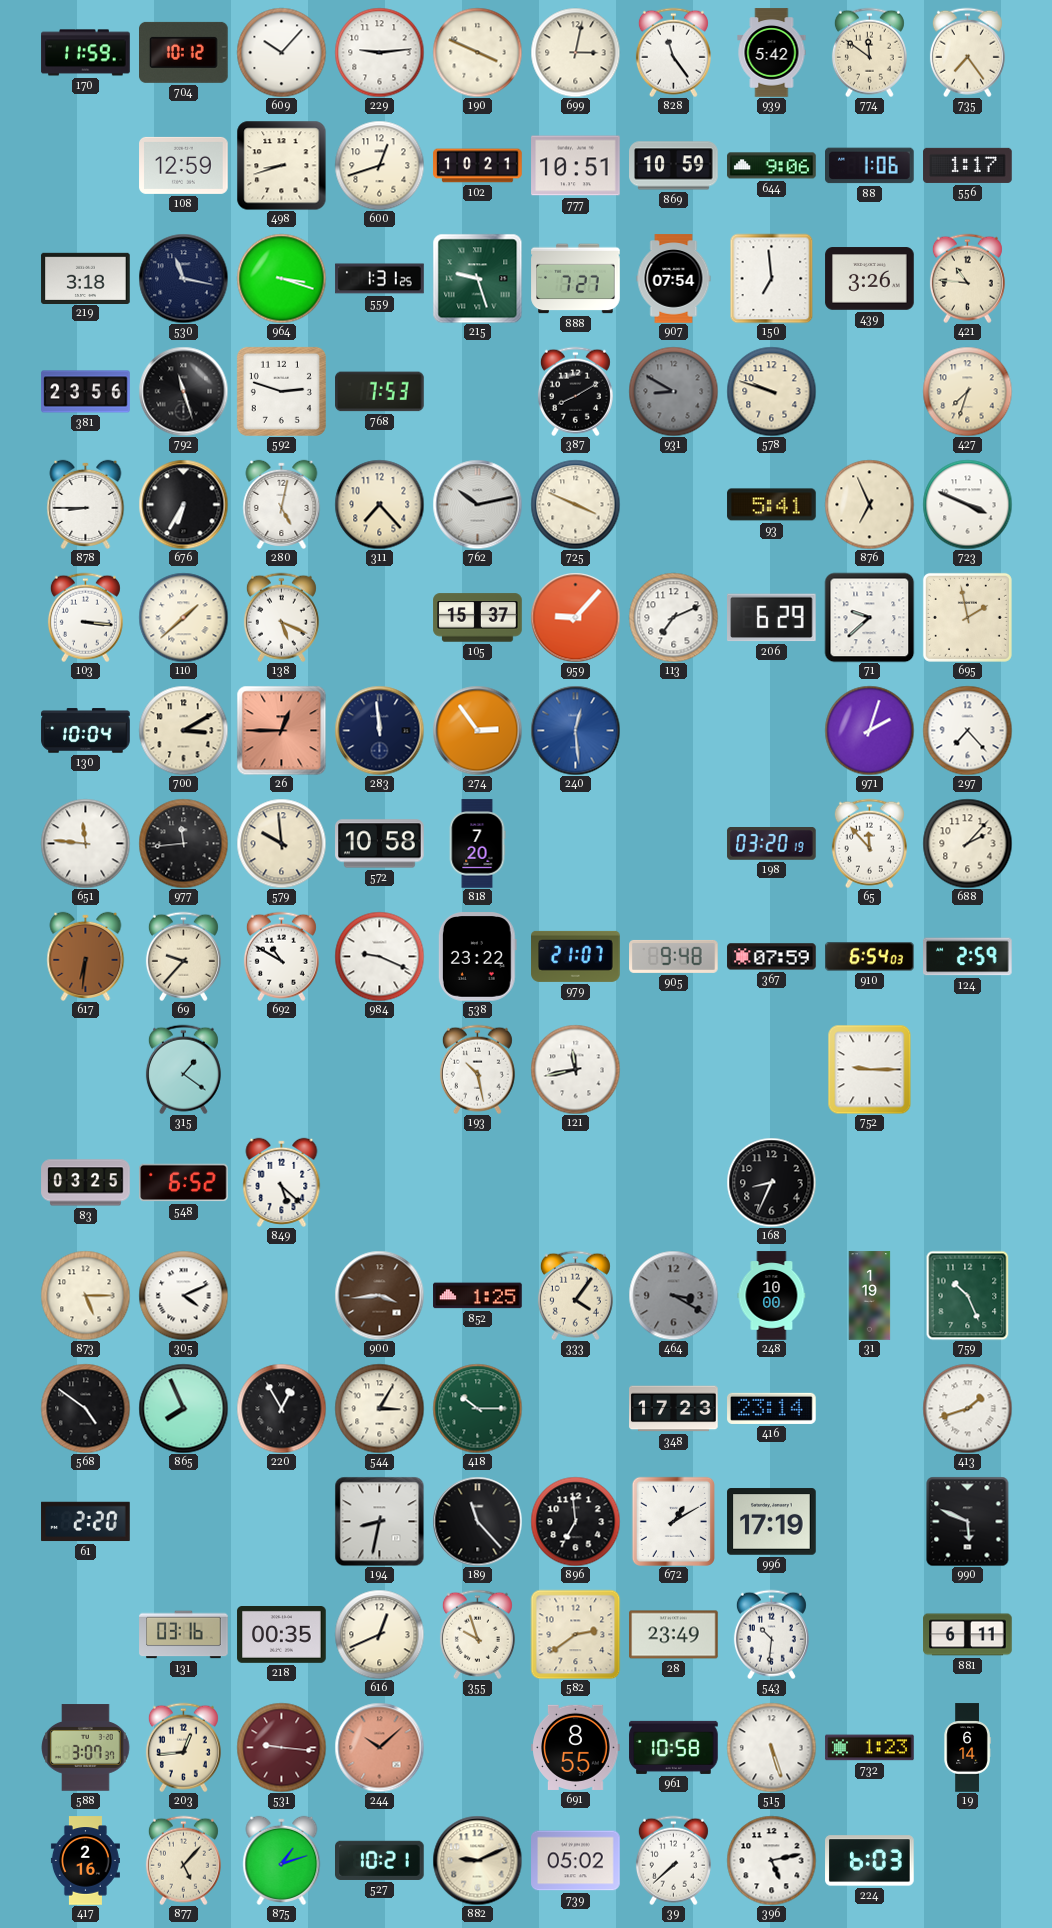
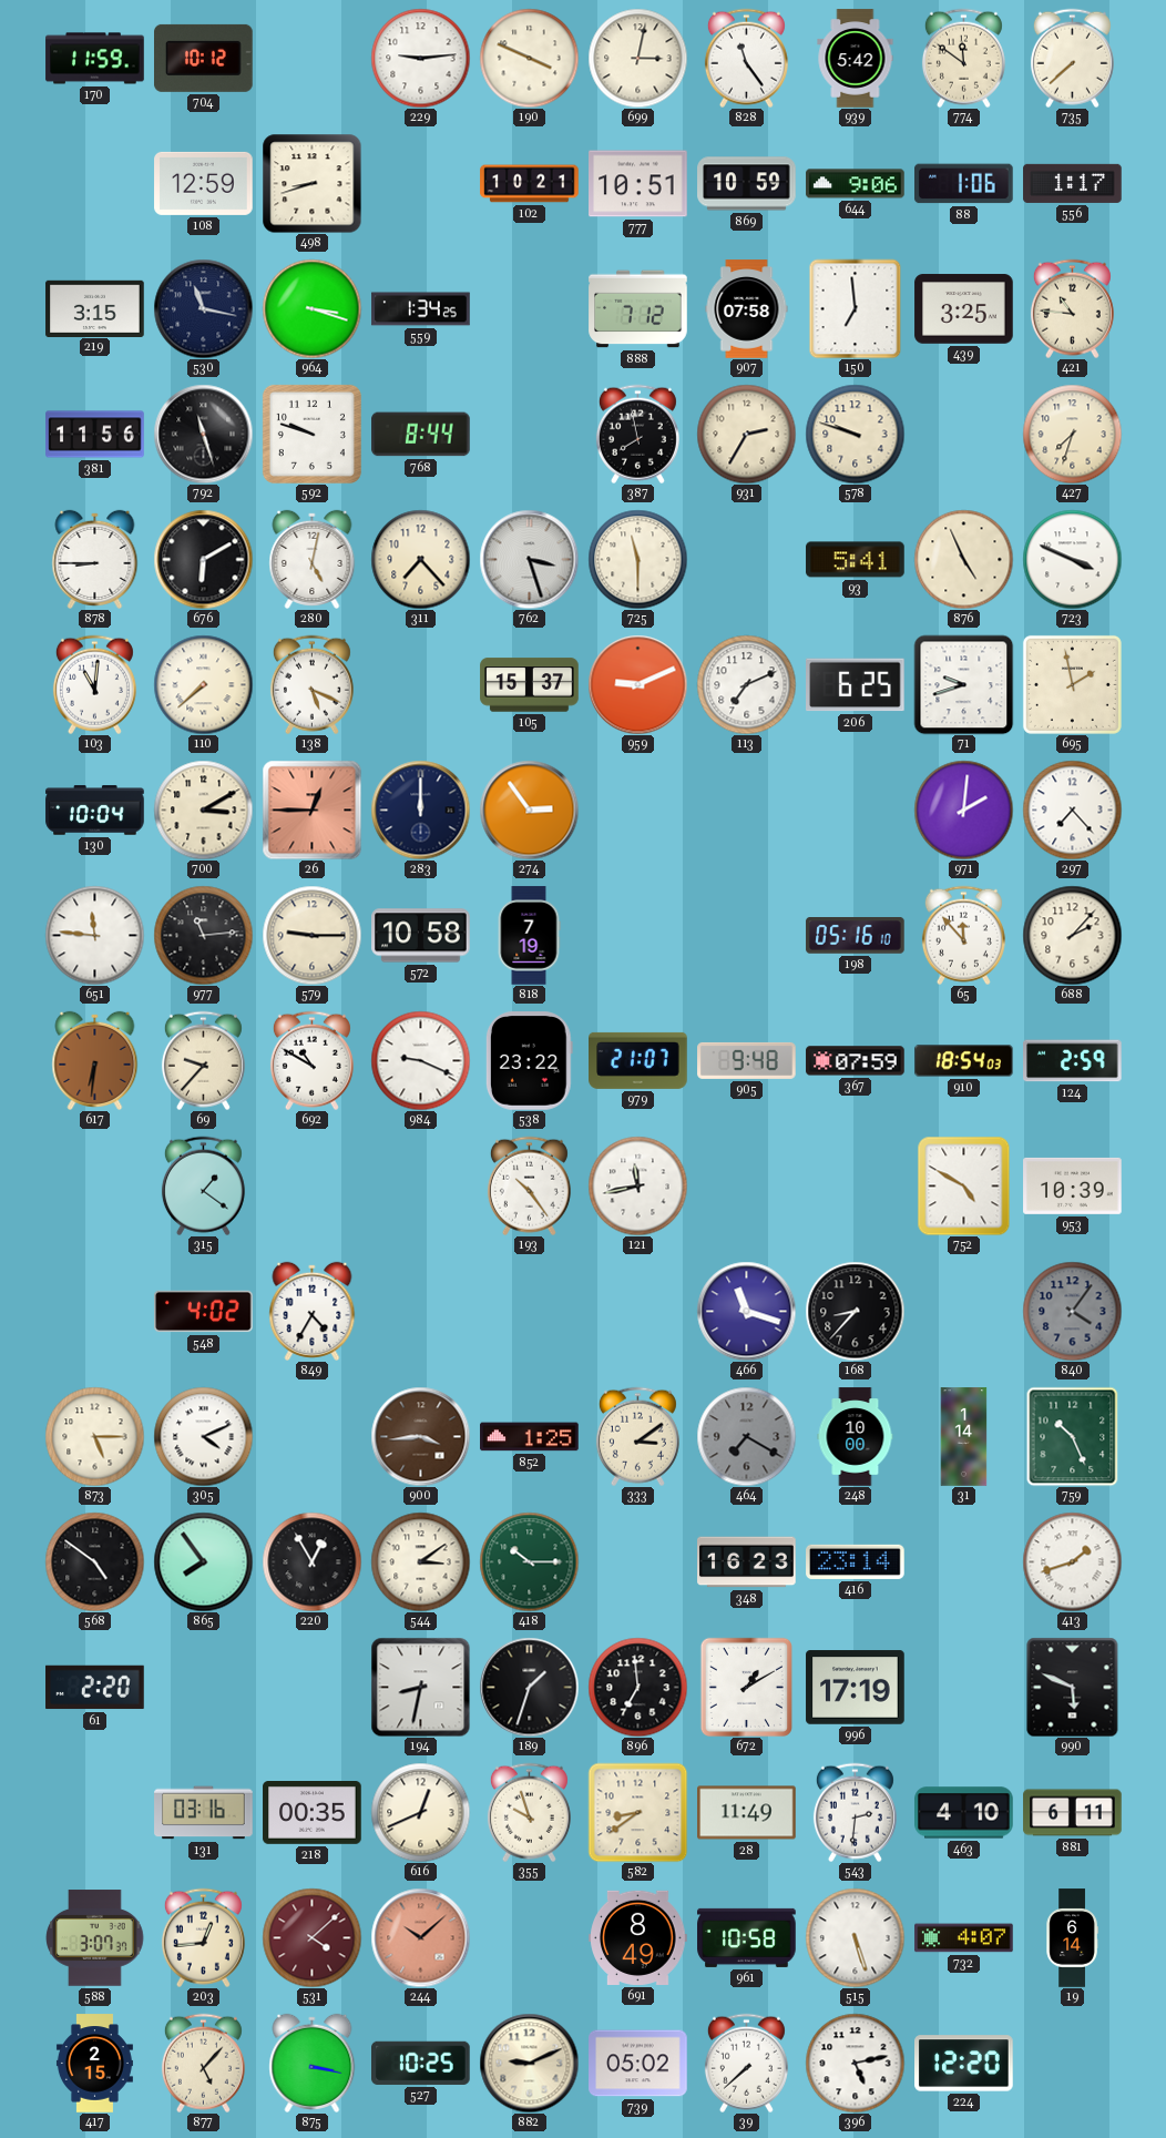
609: 10:07 -> none
735: 7:24 -> 7:38
600: 12:42 -> none
219: 3:18 -> 3:15
559: 1:31 -> 1:34
215: 9:27 -> none
888: 7:27 -> 7:12
907: 07:54 -> 07:58
439: 3:26 -> 3:25
381: 23:56 -> 11:56
592: 2:48 -> 9:48
768: 7:53 -> 8:44
387: 8:10 -> 7:58
931: 8:50 -> 2:35
931 dial: grey -> cream
676: 6:35 -> 6:10
762: 10:13 -> 3:27
725: 3:49 -> 11:30
876: 6:56 -> 4:56
103: 3:16 -> 11:01
110: 1:38 -> 7:38
959: 9:07 -> 9:11
206: 6:29 -> 6:25
71: 9:38 -> 9:42
283: 11:59 -> 12:00
240: 12:29 -> none
971: 2:03 -> 2:01
977: 11:44 -> 11:14
579: 9:59 -> 9:15
818: 7:20 -> 7:19
198: 03:20 -> 05:16
910: 6:54 -> 18:54
193: 10:28 -> 10:24
752: 9:15 -> 4:50
953: none -> 10:39
83: 03:25 -> none
548: 6:52 -> 4:02
849: 5:22 -> 4:35
466: none -> 11:18
168: 8:34 -> 8:37
840: none -> 4:06
333: 4:06 -> 3:09
464: 3:20 -> 7:20
31: 1:19 -> 1:14
865: 7:56 -> 7:54
544: 3:05 -> 3:09
348: 17:23 -> 16:23
189: 11:23 -> 1:33
582: 2:39 -> 8:39
28: 23:49 -> 11:49
543: 10:31 -> 2:31
463: none -> 4:10
531: 9:16 -> 4:08
691: 8:55 -> 8:49
732: 1:23 -> 4:07
417: 2:16 -> 2:15
875: 1:12 -> 3:17
527: 10:21 -> 10:25
224: 6:03 -> 12:20
